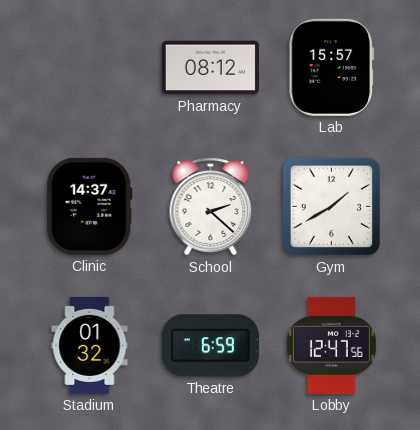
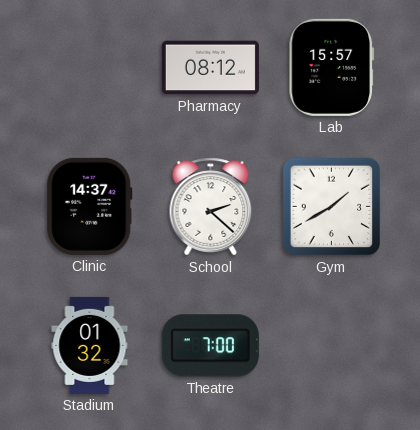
Theatre: 6:59 -> 7:00
Lobby: 12:47 -> none
